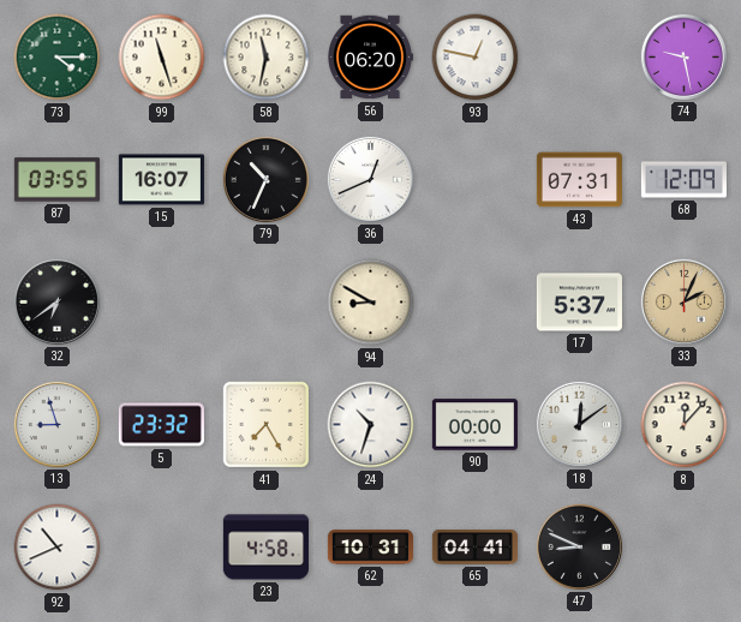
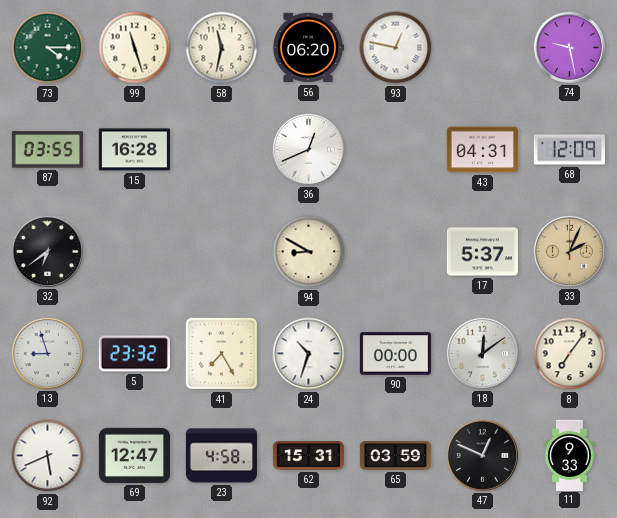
15: 16:07 -> 16:28
79: 10:34 -> none
43: 07:31 -> 04:31
8: 12:07 -> 7:06
92: 10:41 -> 5:41
69: none -> 12:47
62: 10:31 -> 15:31
65: 04:41 -> 03:59
47: 8:49 -> 12:49
11: none -> 9:33
